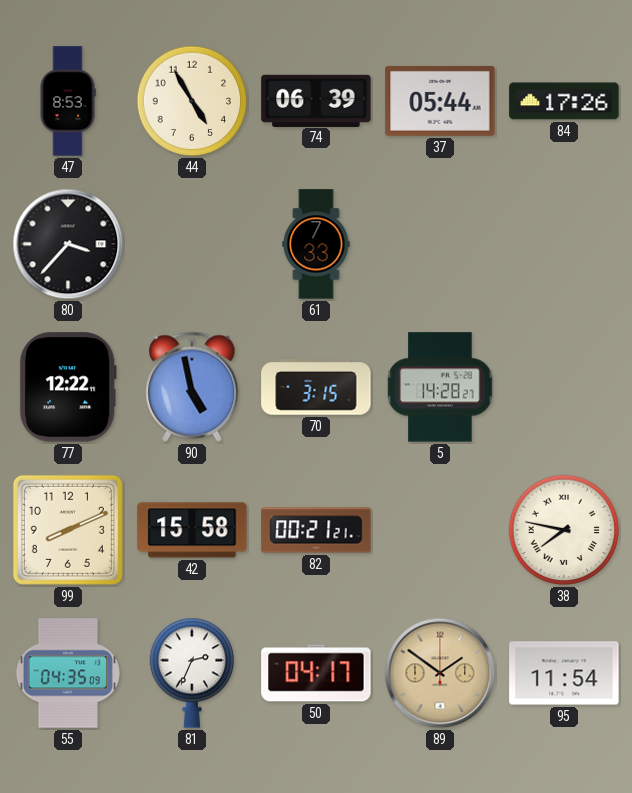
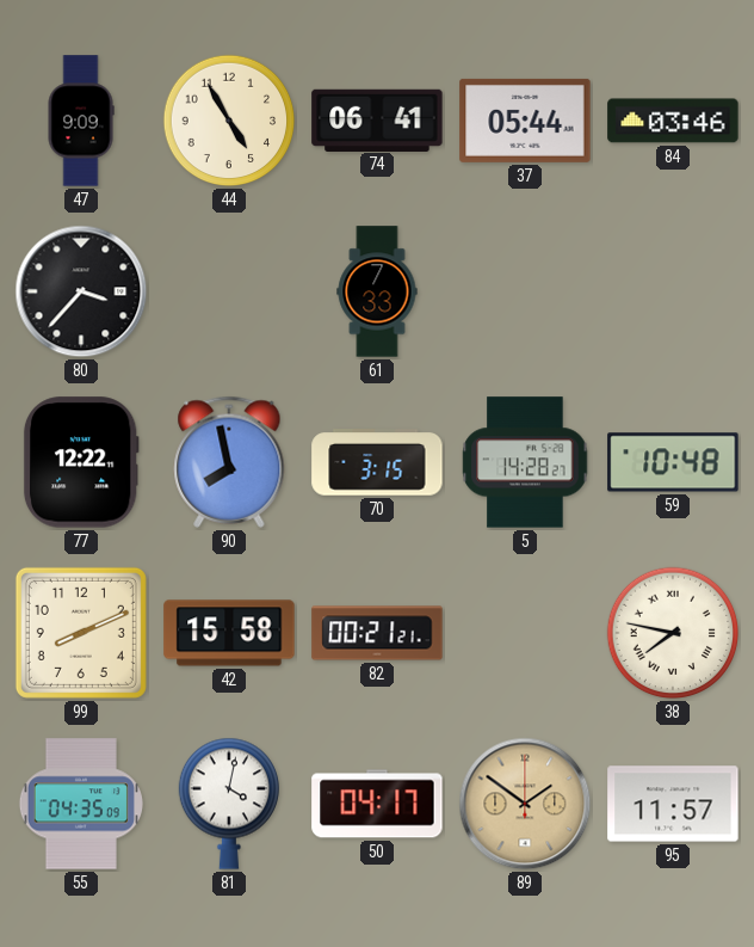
47: 8:53 -> 9:09
74: 06:39 -> 06:41
84: 17:26 -> 03:46
90: 4:58 -> 7:58
59: none -> 10:48
81: 2:34 -> 4:02
95: 11:54 -> 11:57
